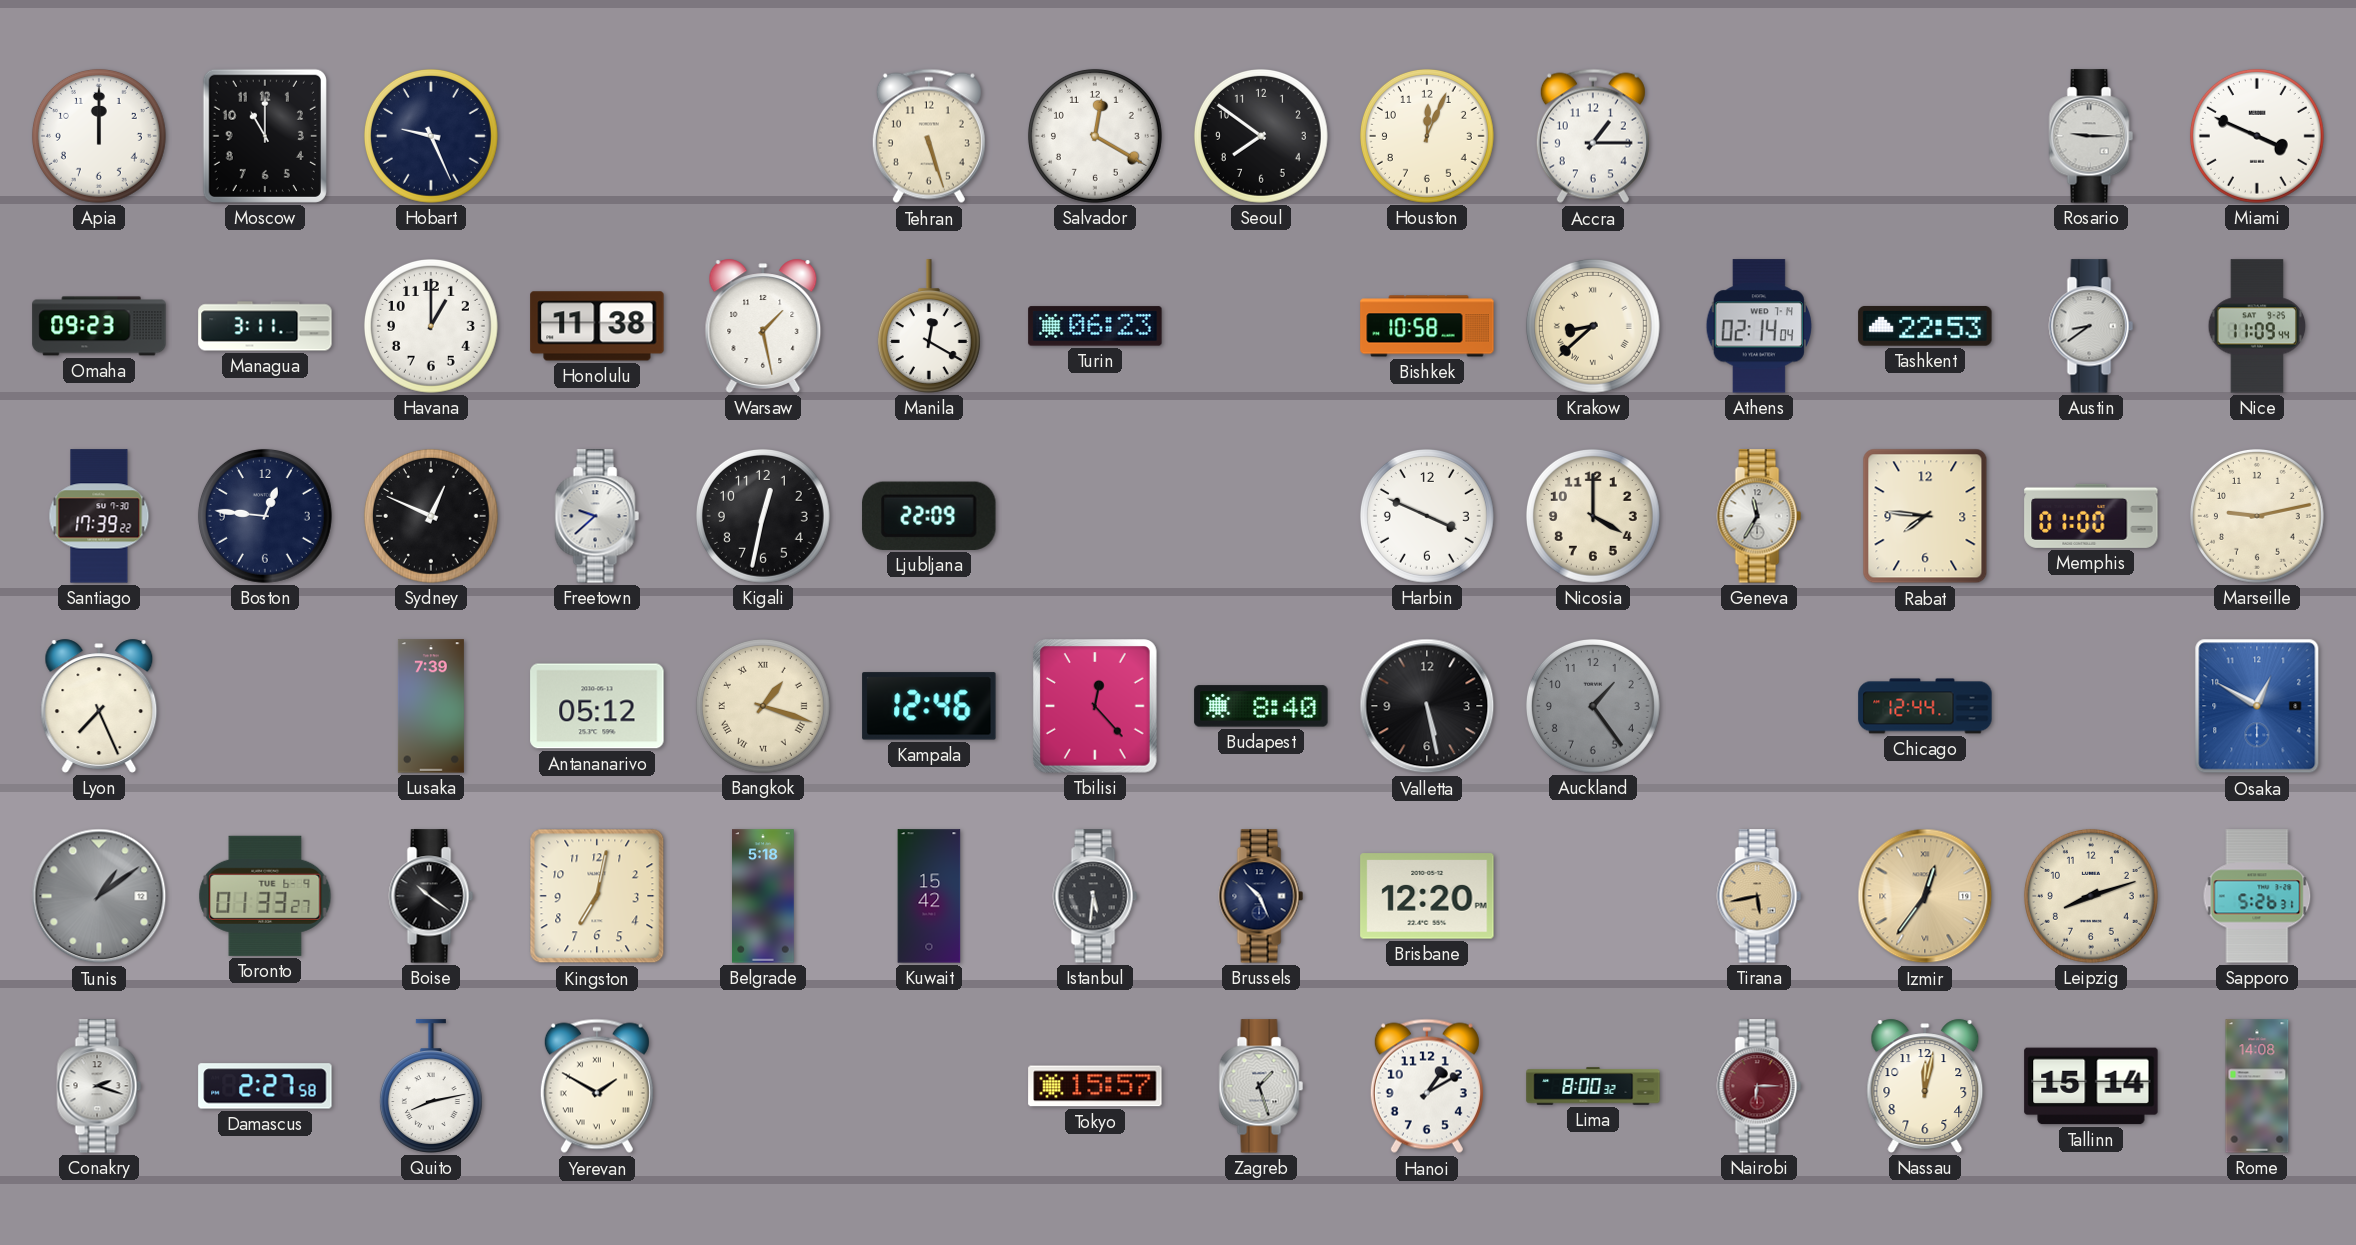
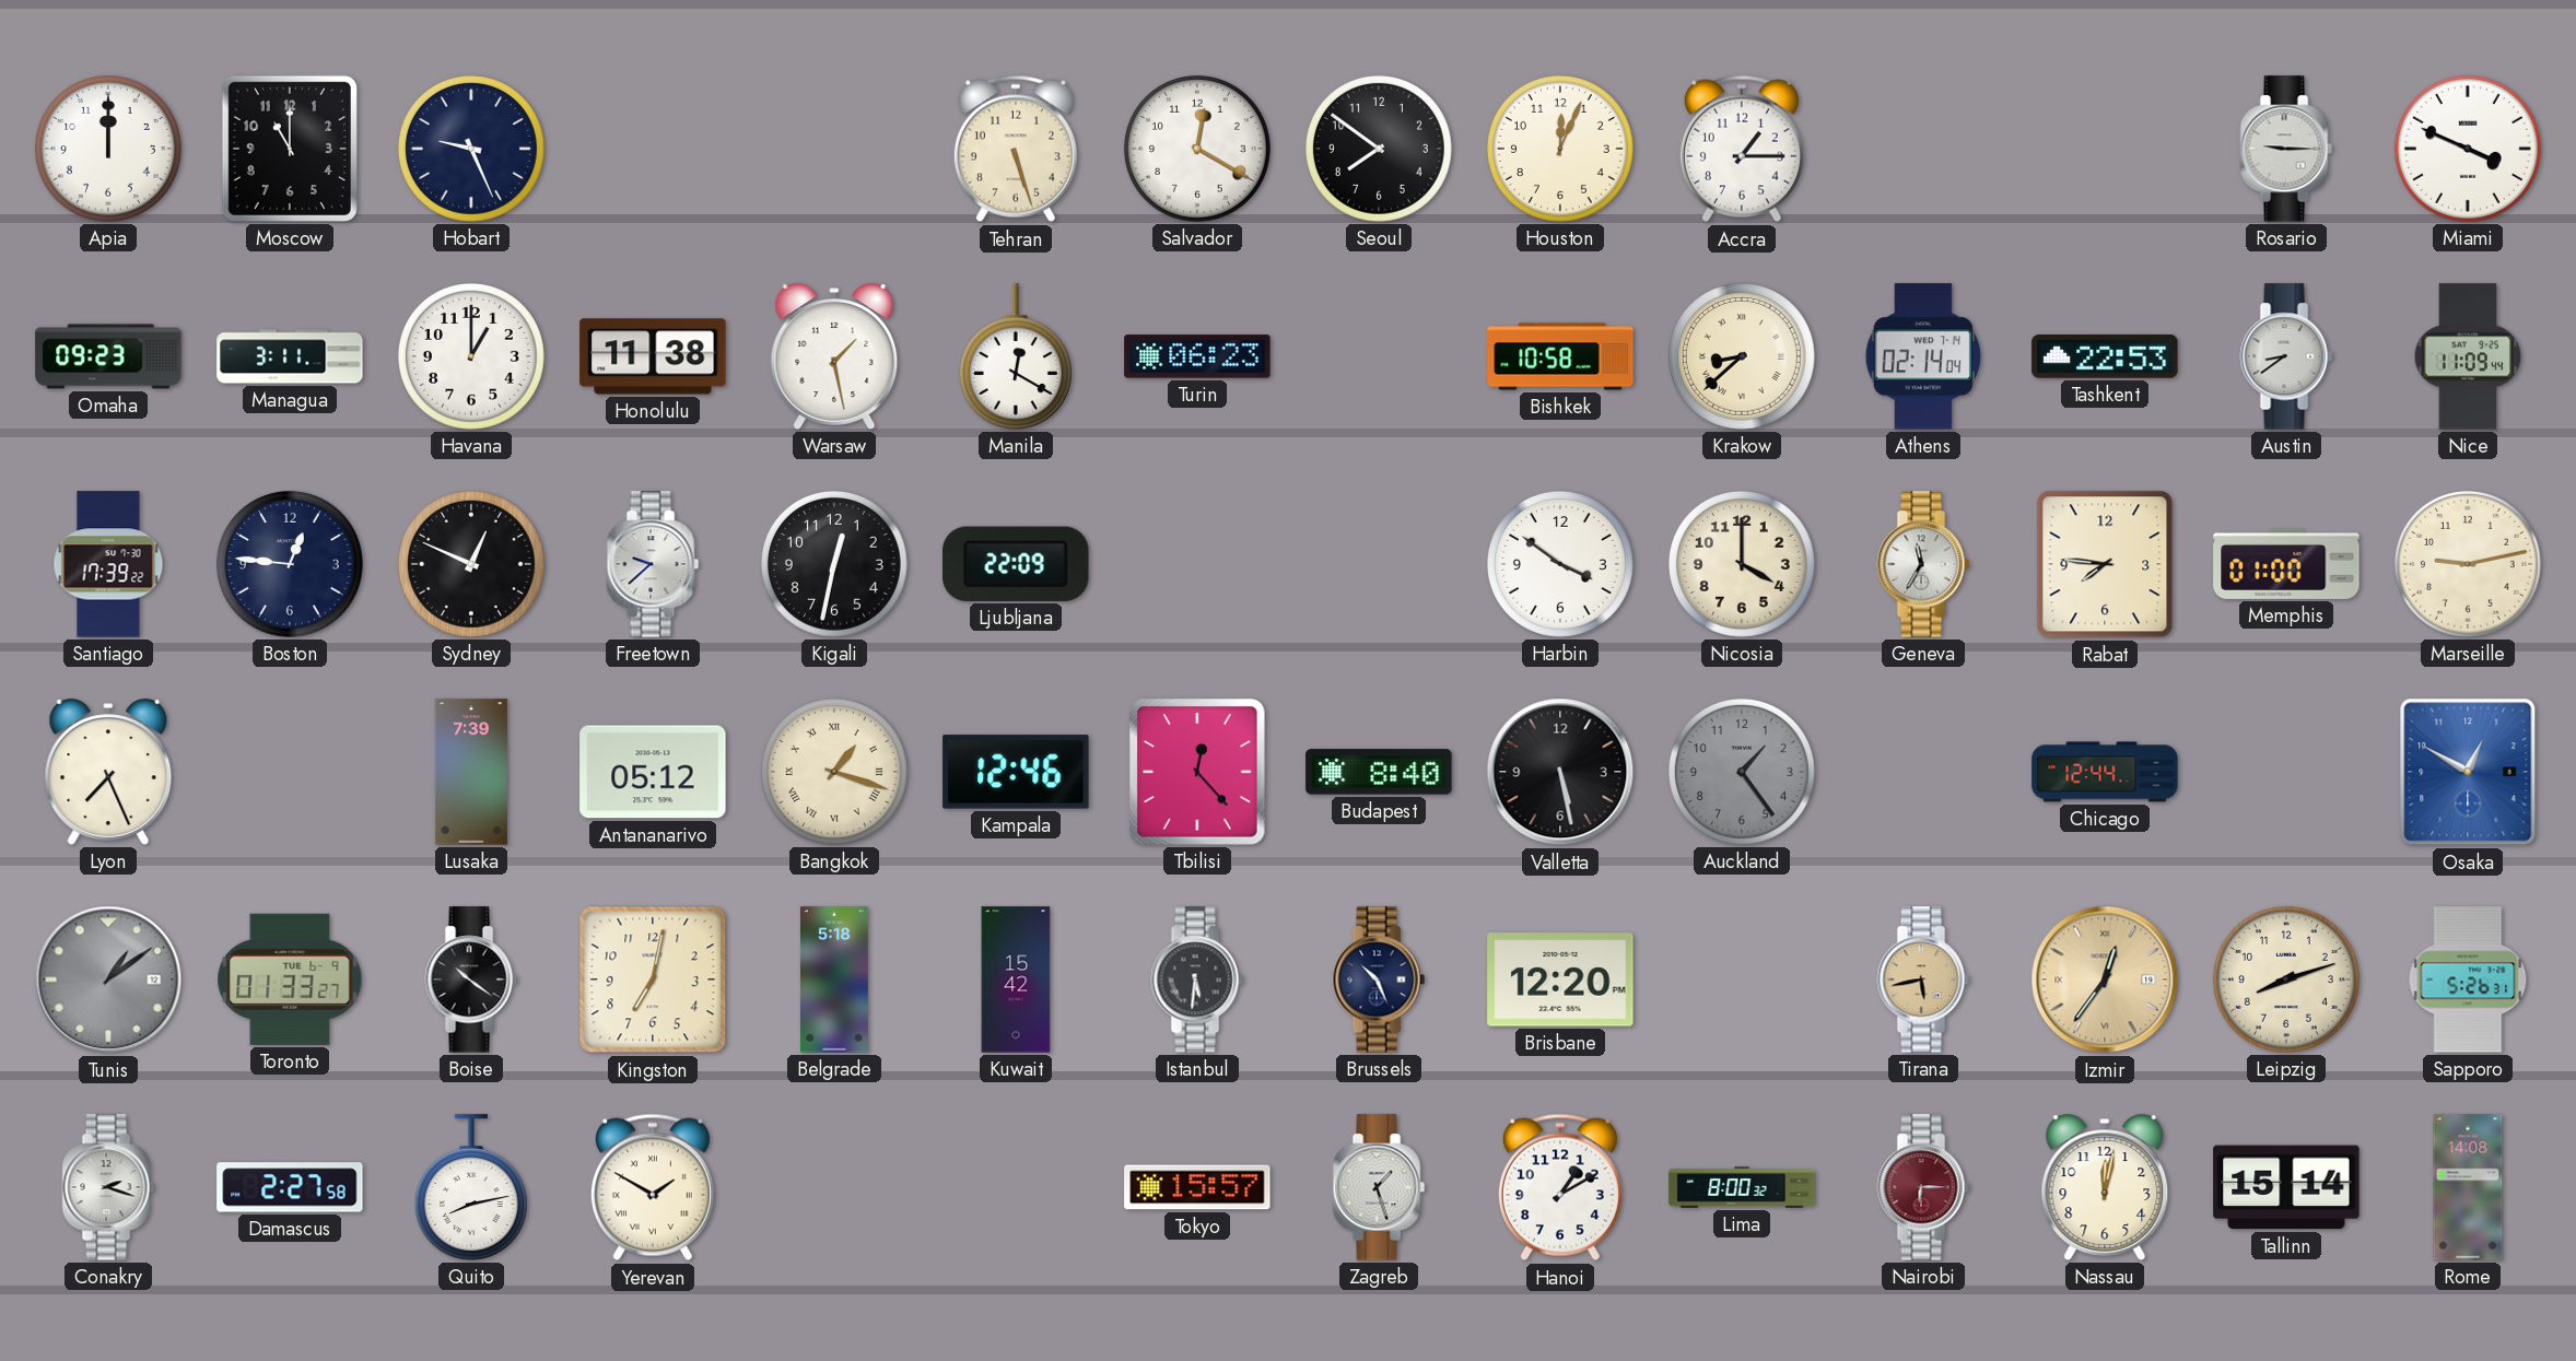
Harbin: 3:49 -> 3:51
